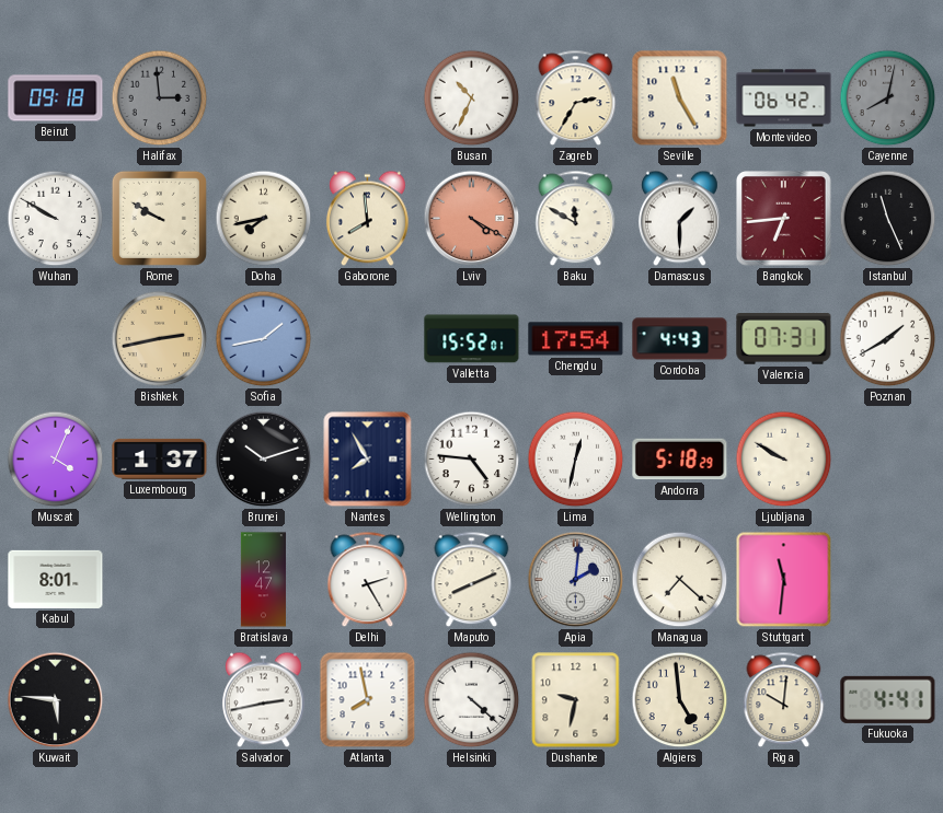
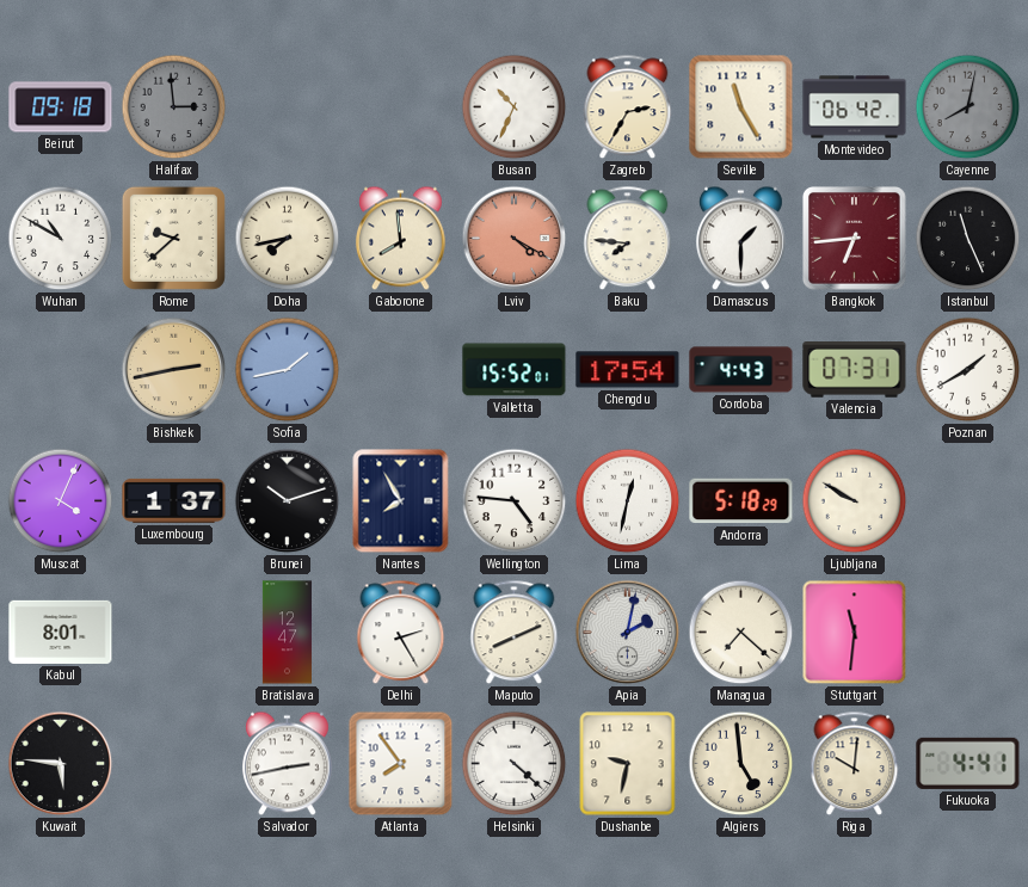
Wuhan: 9:50 -> 10:50
Rome: 9:50 -> 9:38
Baku: 11:50 -> 7:46
Apia: 2:01 -> 2:02
Atlanta: 7:58 -> 7:54
